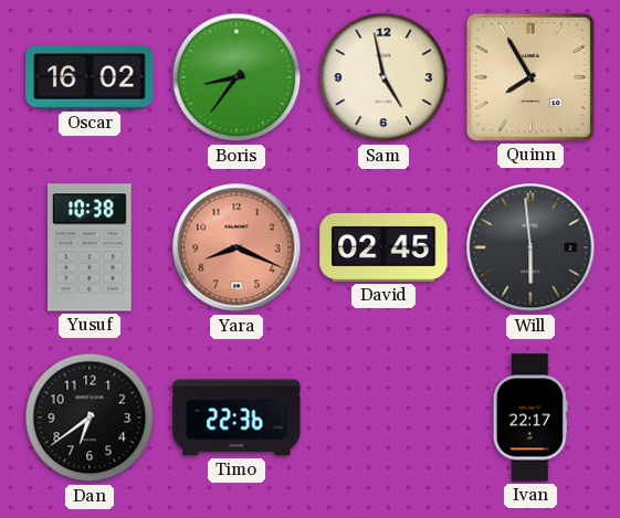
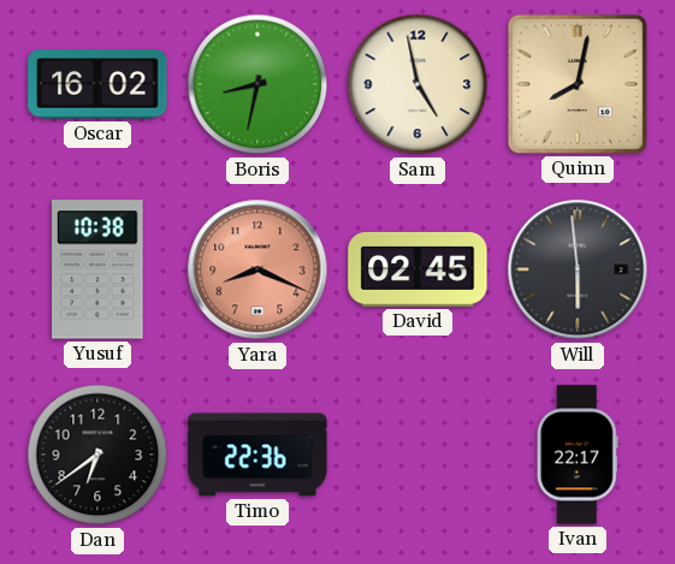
Boris: 8:36 -> 8:32
Quinn: 7:55 -> 8:02
